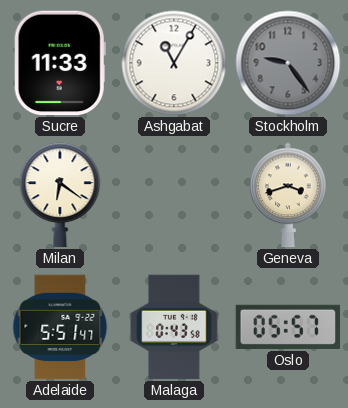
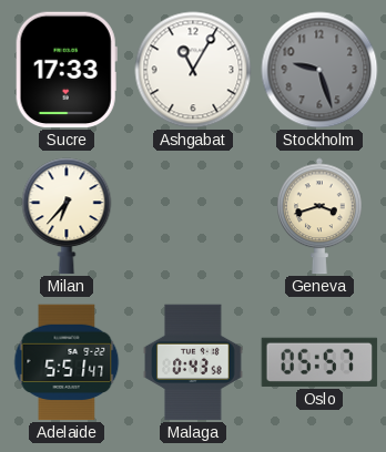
Sucre: 11:33 -> 17:33
Stockholm: 9:24 -> 9:27
Milan: 6:21 -> 6:37
